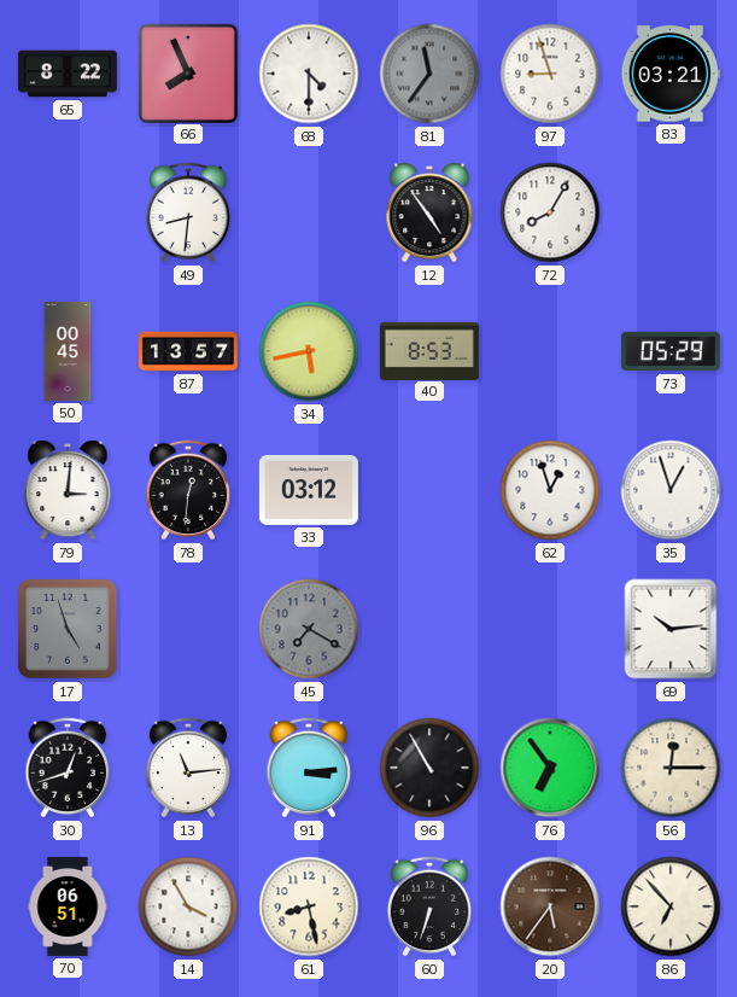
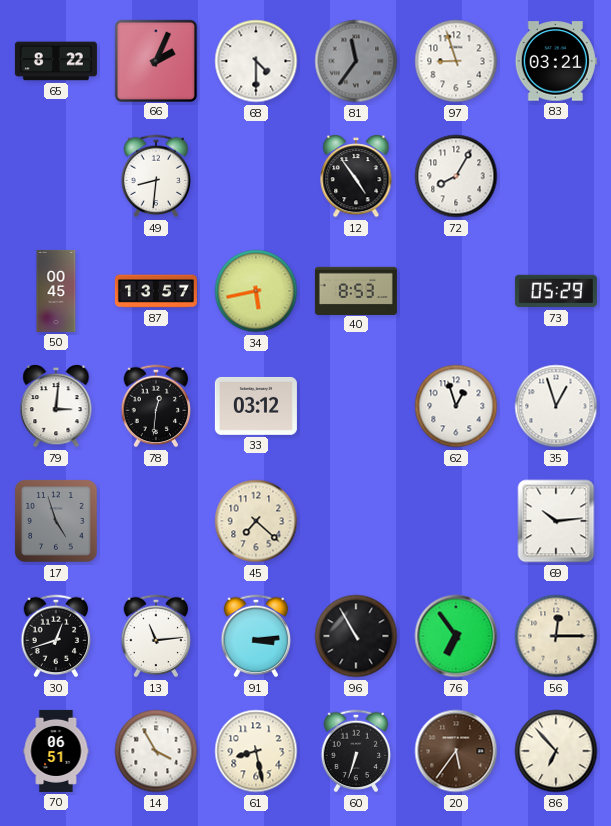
66: 7:56 -> 2:04
45: 7:20 -> 7:22
45 dial: grey -> cream
